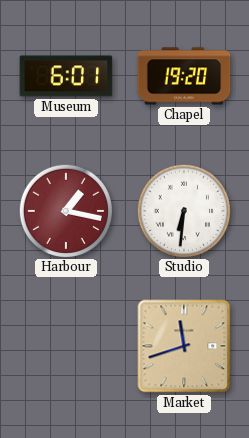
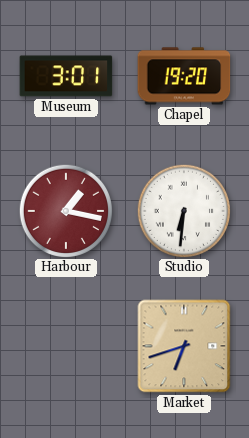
Museum: 6:01 -> 3:01
Market: 11:42 -> 6:42
